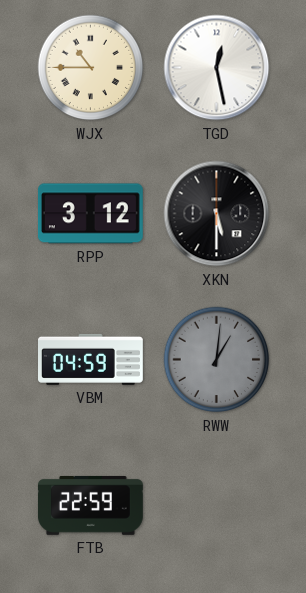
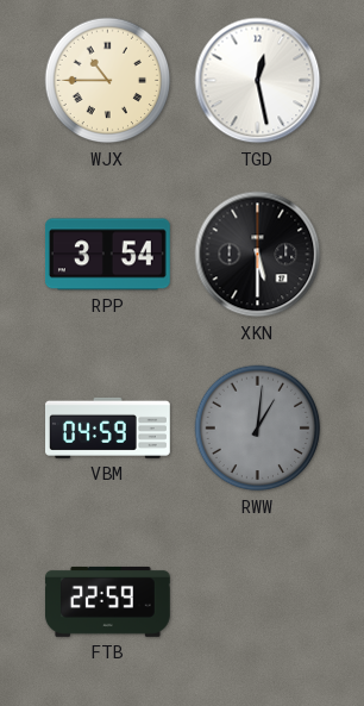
RPP: 3:12 -> 3:54
